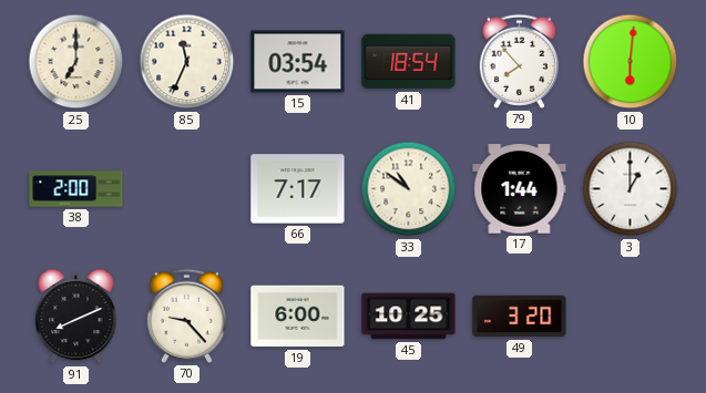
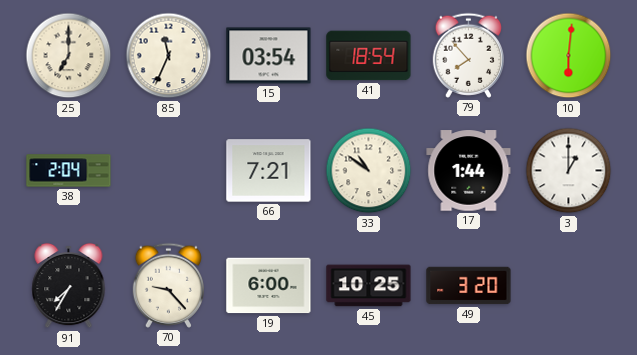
38: 2:00 -> 2:04
66: 7:17 -> 7:21
91: 8:11 -> 7:35
